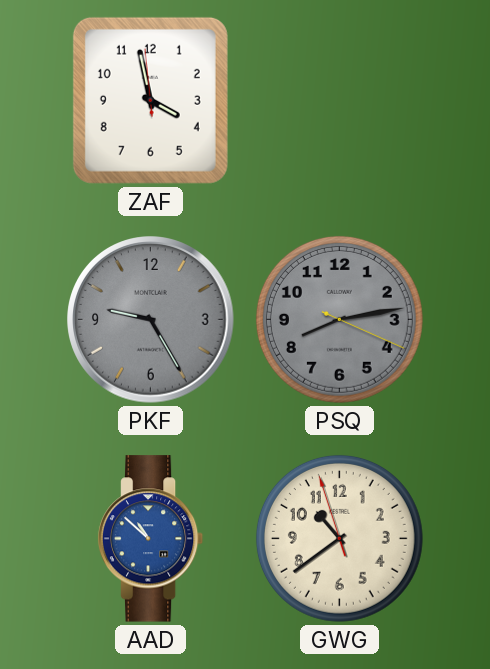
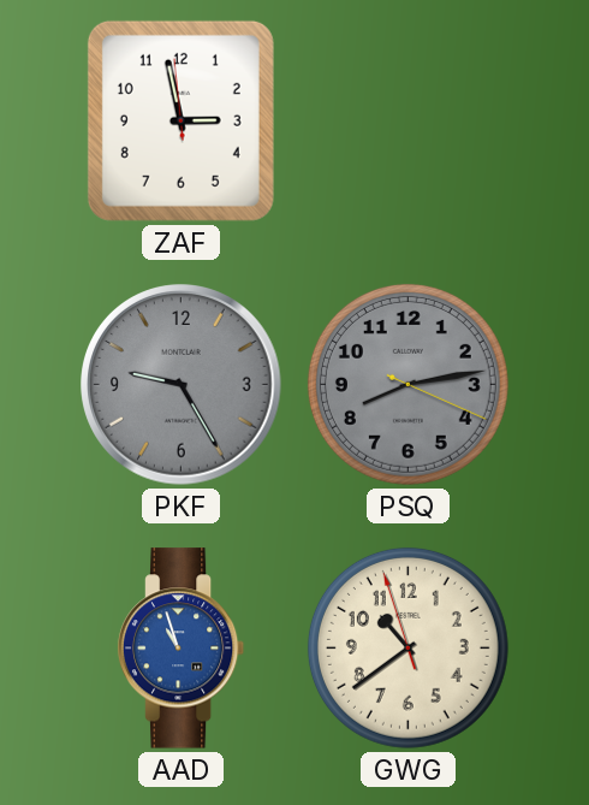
ZAF: 3:57 -> 2:57
AAD: 10:52 -> 10:57
